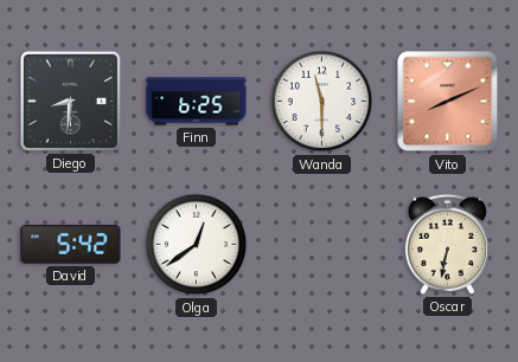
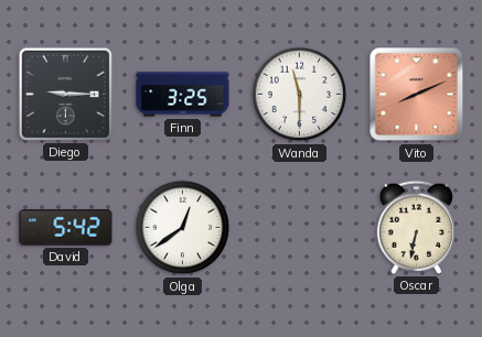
Diego: 8:31 -> 9:15
Finn: 6:25 -> 3:25
